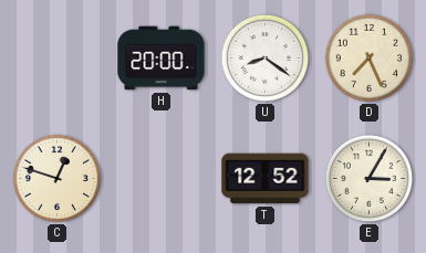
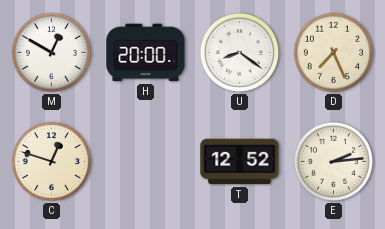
M: none -> 12:50
E: 3:05 -> 2:14
